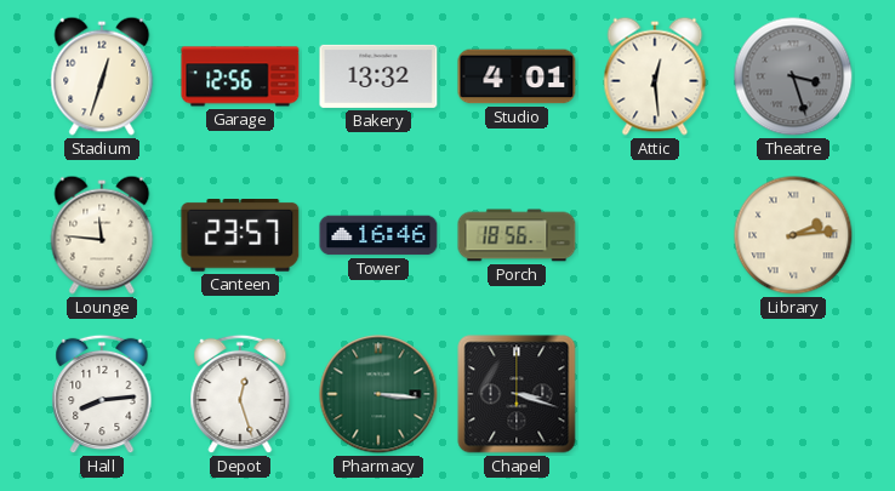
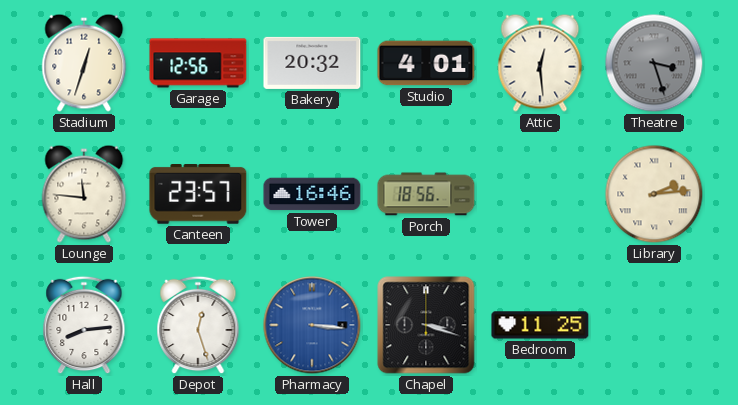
Bakery: 13:32 -> 20:32
Pharmacy dial: green -> blue
Bedroom: none -> 11:25
